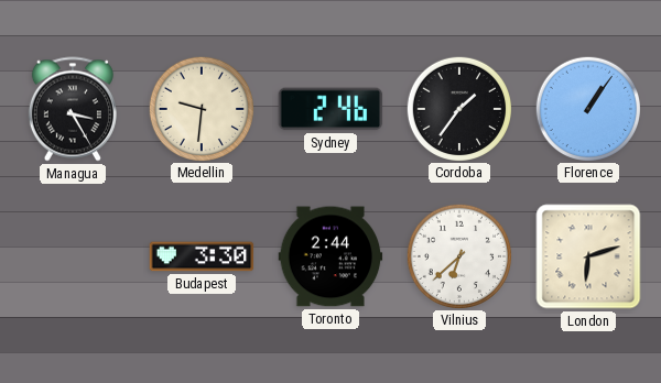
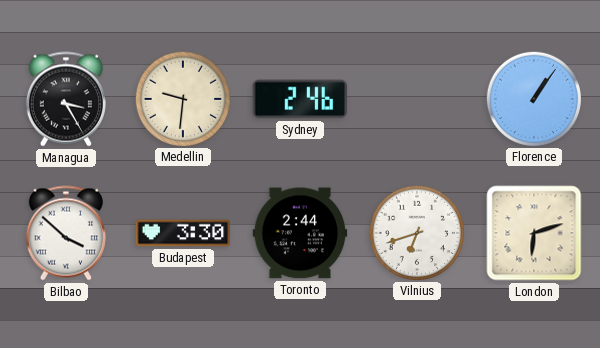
Cordoba: 1:36 -> none
Bilbao: none -> 3:52
Vilnius: 6:38 -> 6:42
